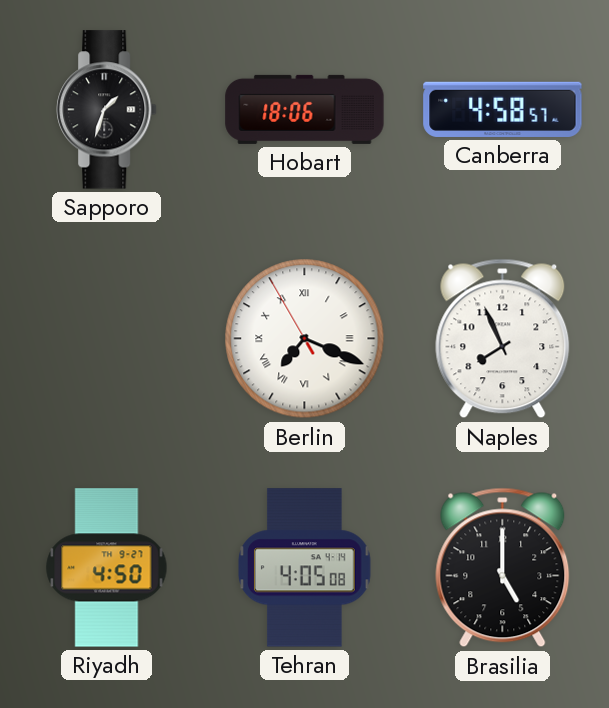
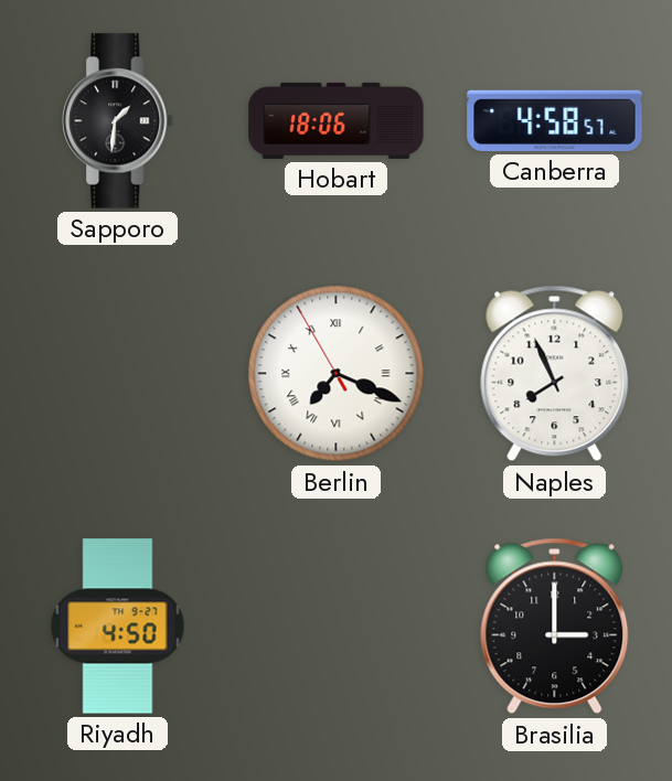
Sapporo: 1:33 -> 1:31
Tehran: 4:05 -> none
Brasilia: 5:00 -> 3:00
